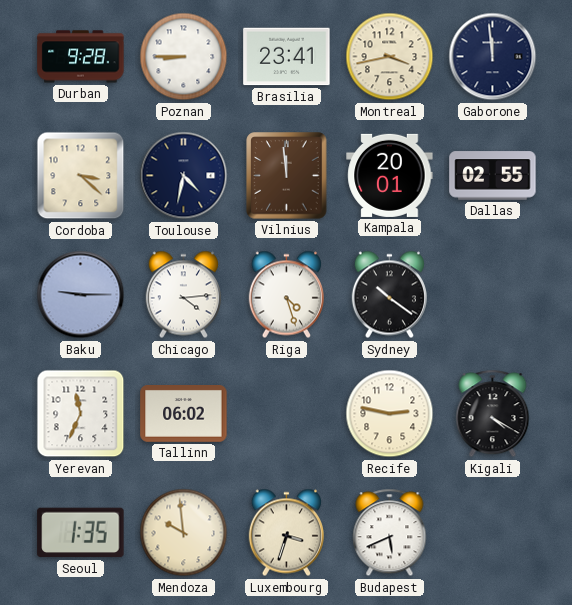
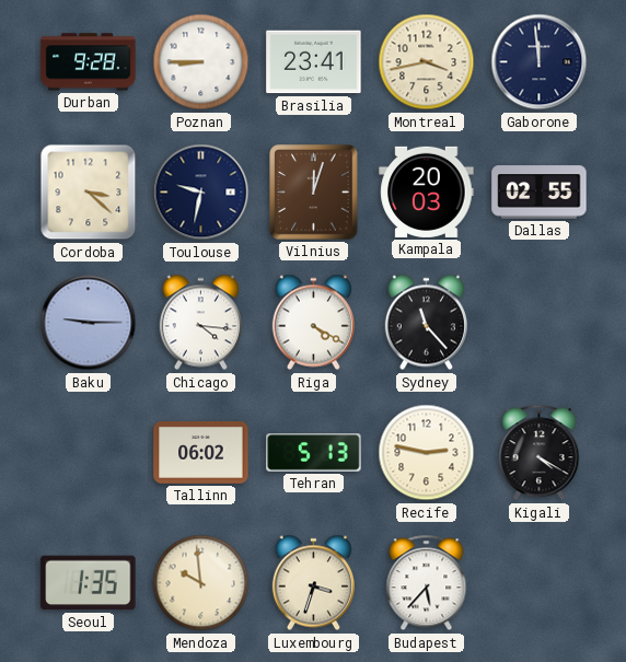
Toulouse: 4:32 -> 9:32
Vilnius: 11:59 -> 12:03
Kampala: 20:01 -> 20:03
Chicago: 4:14 -> 4:16
Riga: 4:27 -> 4:20
Sydney: 10:21 -> 11:23
Yerevan: 11:34 -> none
Tehran: none -> 5:13
Budapest: 5:41 -> 5:37
